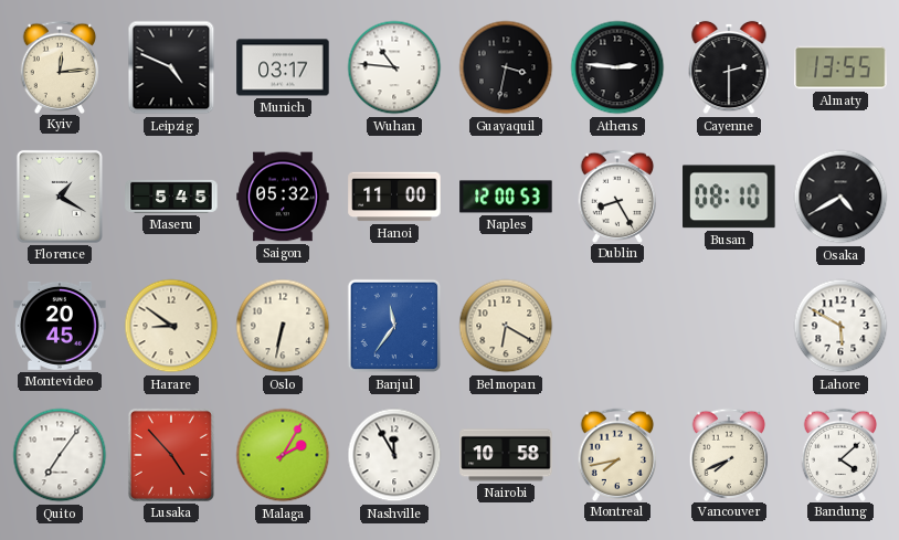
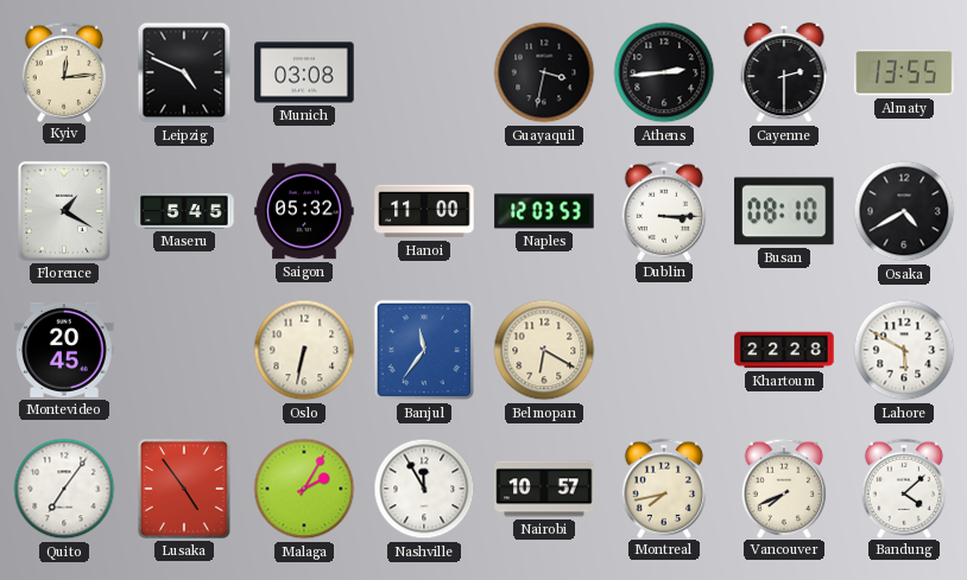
Munich: 03:17 -> 03:08
Wuhan: 10:46 -> none
Athens: 2:46 -> 2:44
Naples: 12:00 -> 12:03
Dublin: 8:25 -> 3:15
Harare: 8:51 -> none
Khartoum: none -> 22:28
Lusaka: 4:53 -> 4:54
Nairobi: 10:58 -> 10:57
